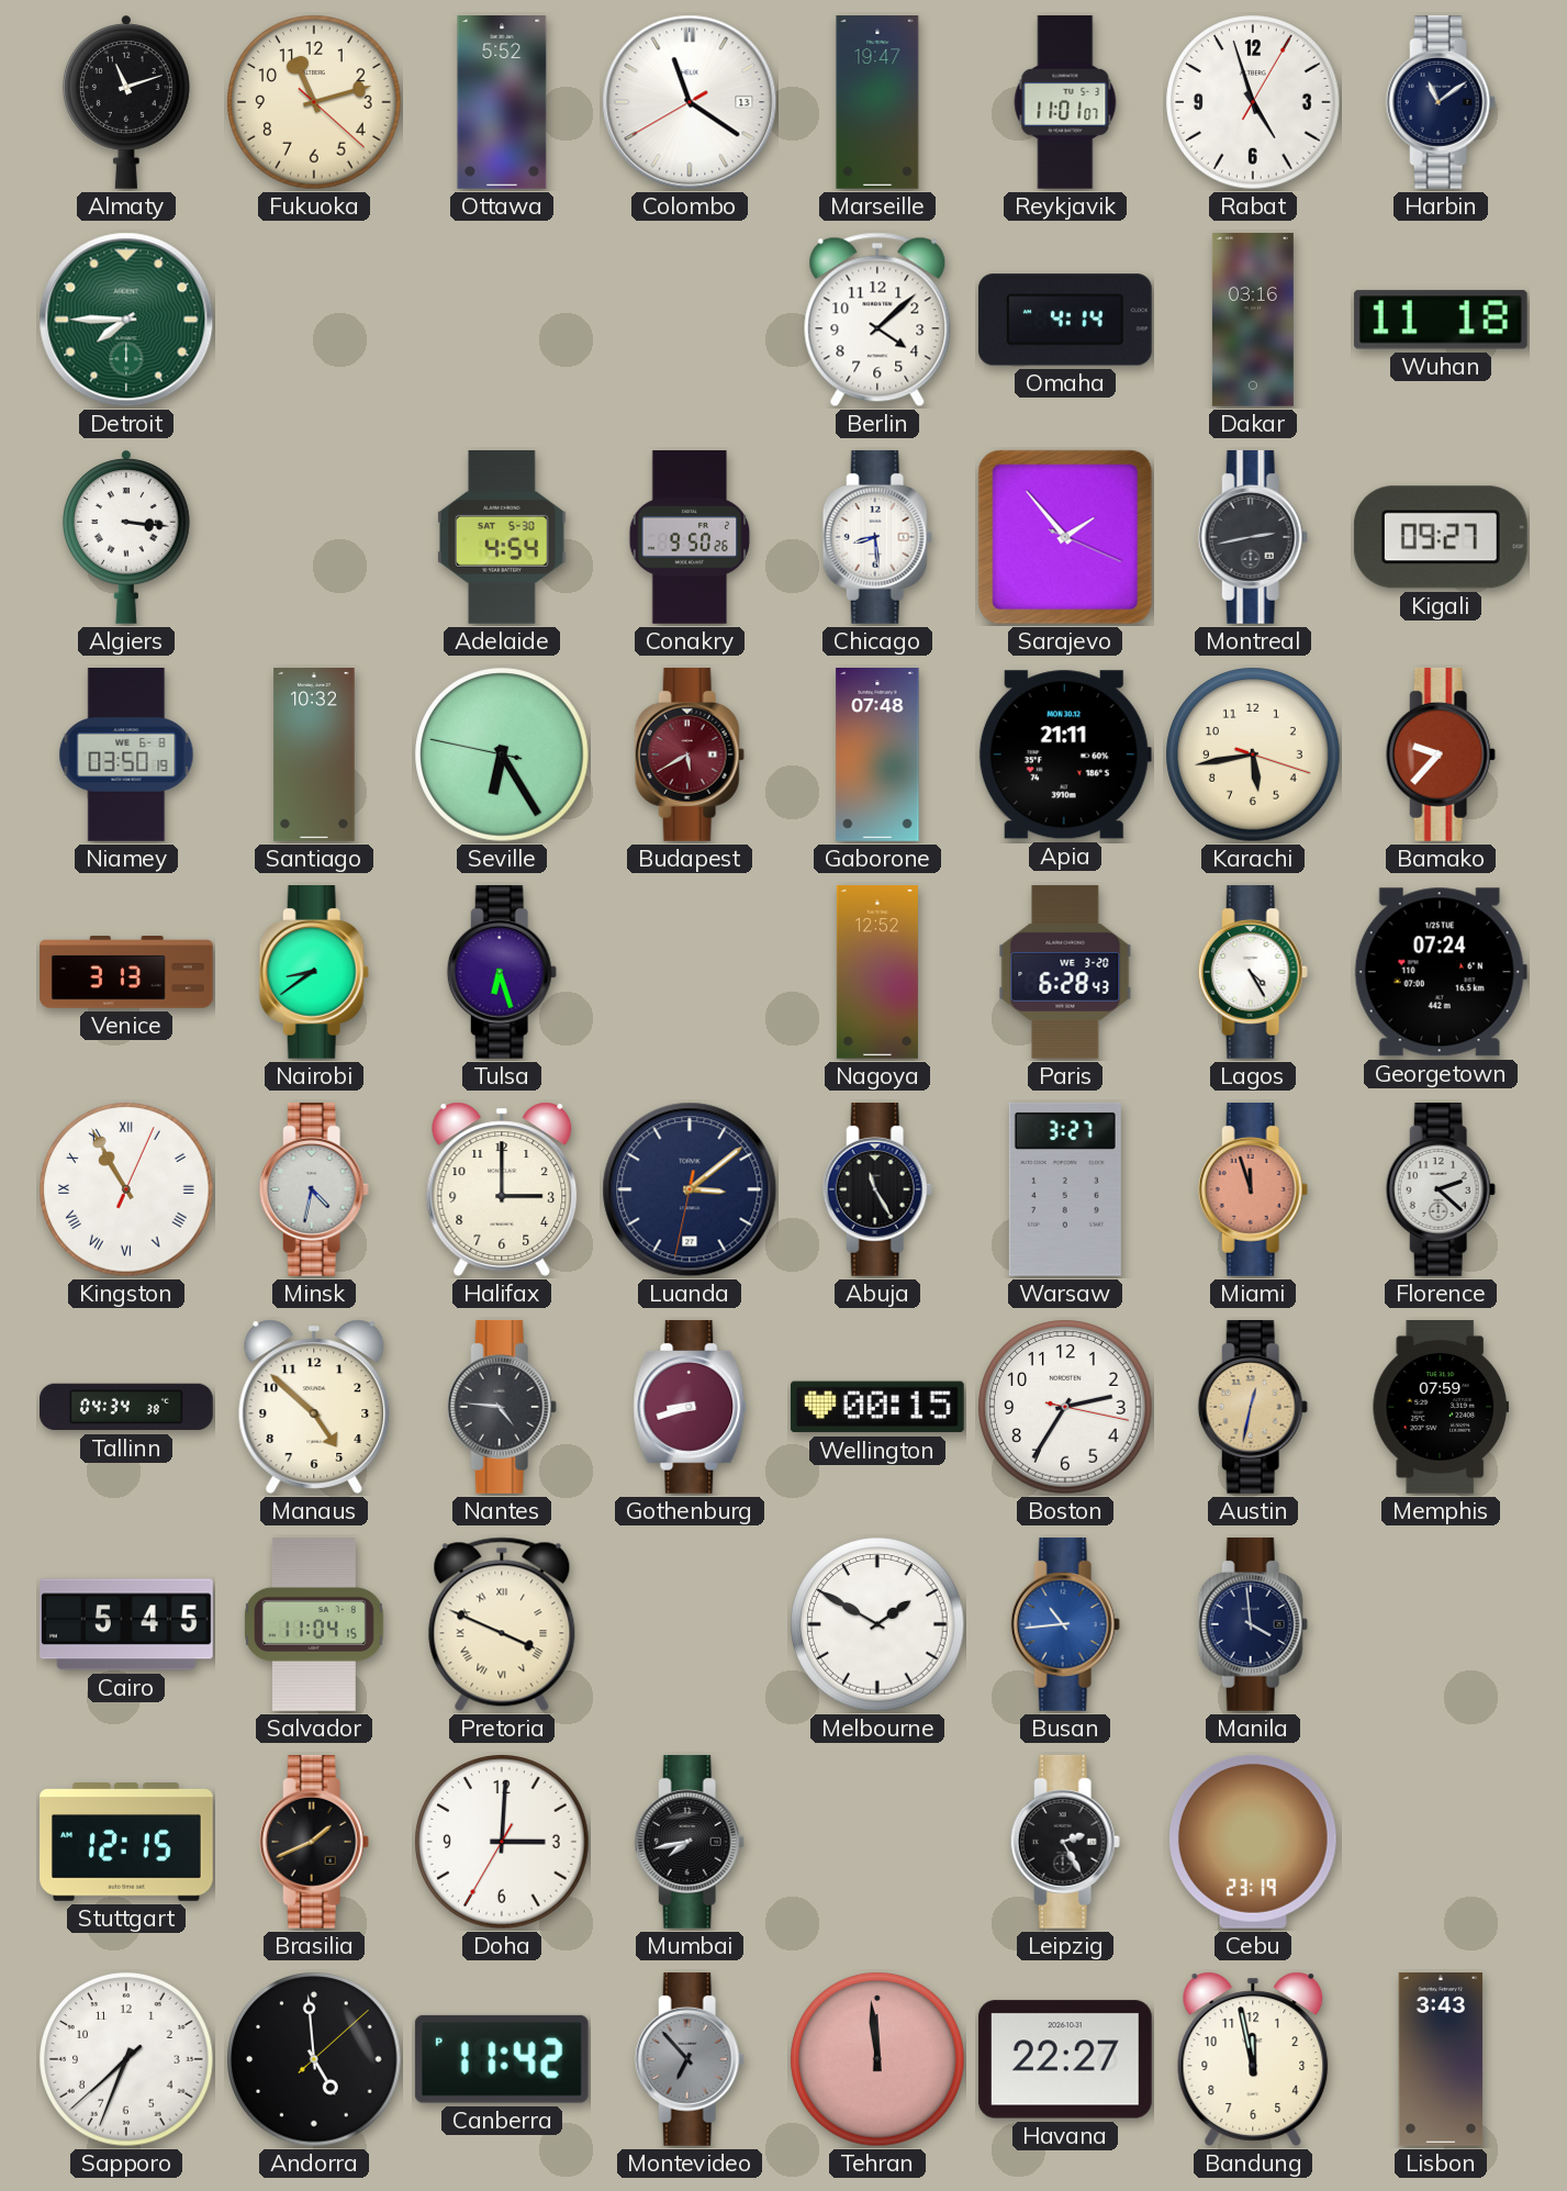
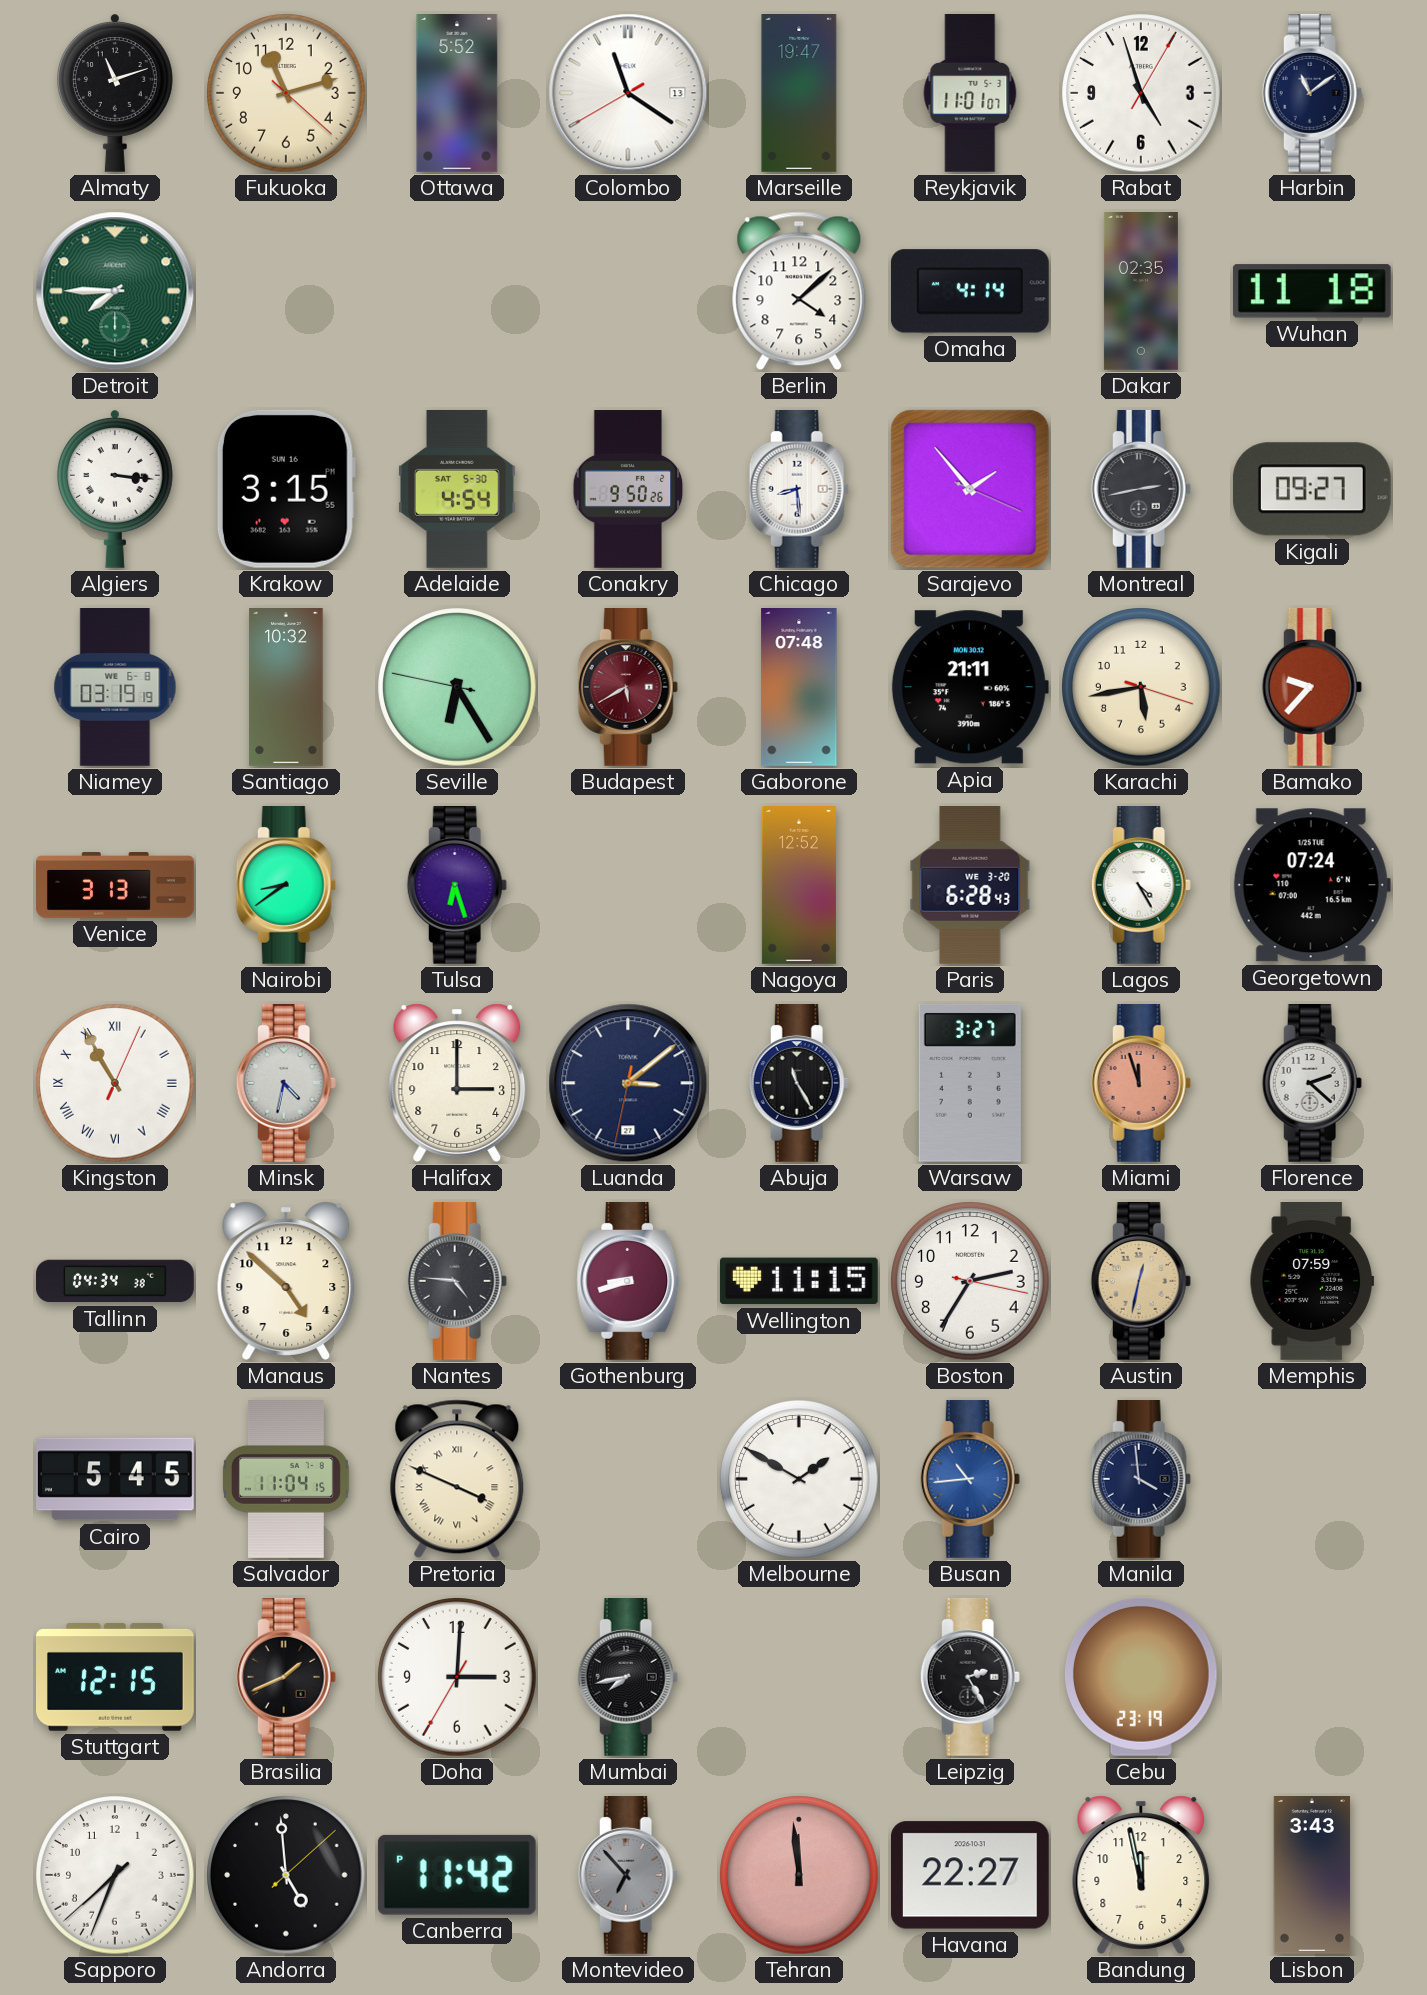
Dakar: 03:16 -> 02:35
Krakow: none -> 3:15
Niamey: 03:50 -> 03:19
Wellington: 00:15 -> 11:15
